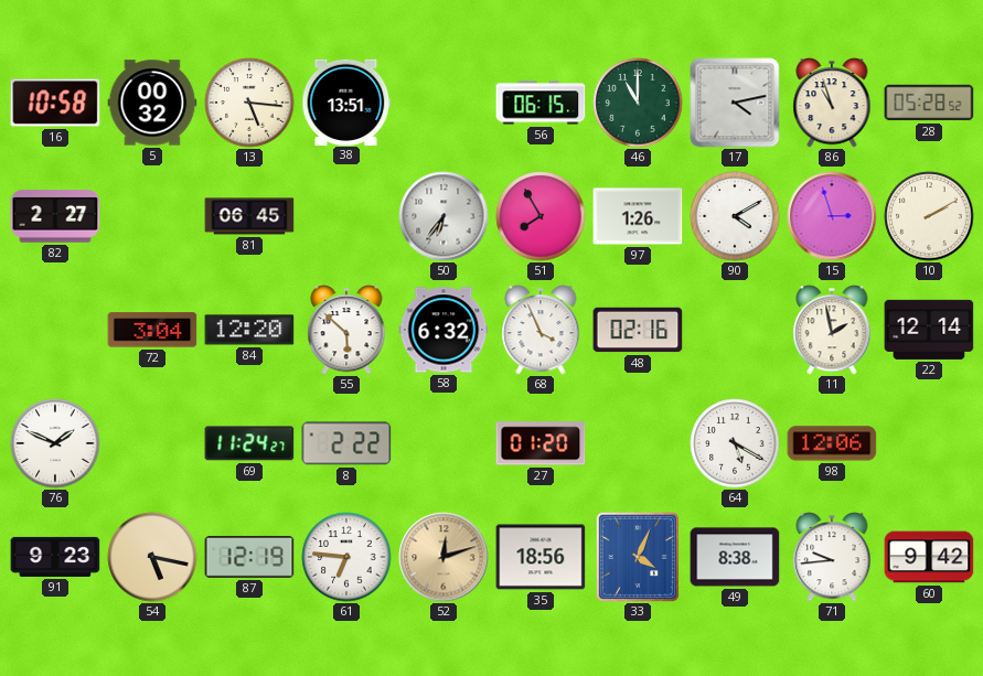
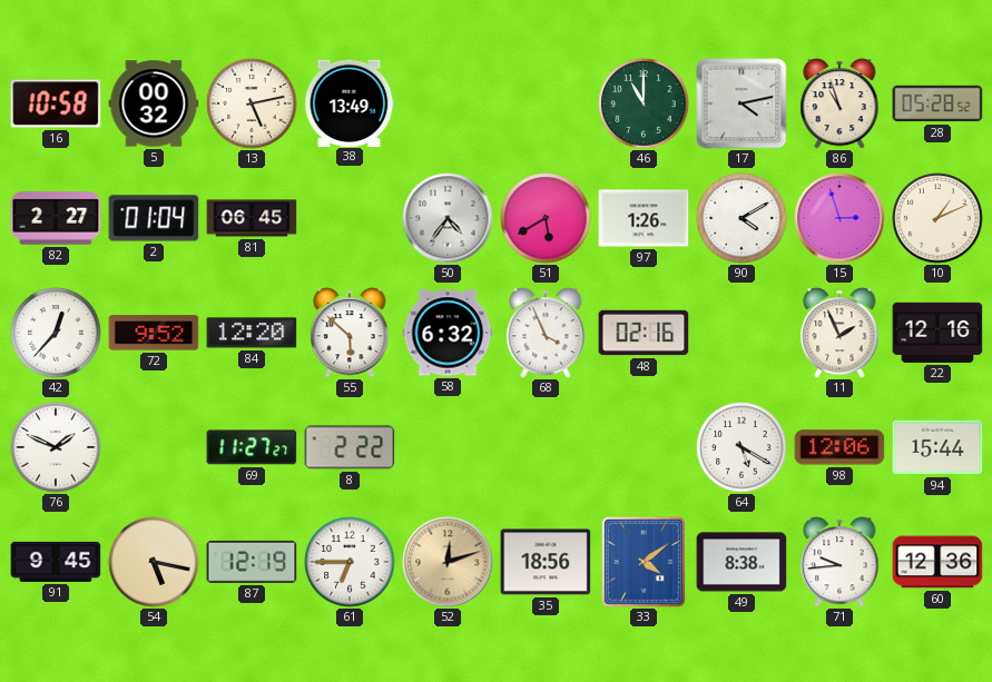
13: 5:16 -> 5:13
38: 13:51 -> 13:49
56: 06:15 -> none
2: none -> 01:04
50: 6:36 -> 4:36
51: 7:55 -> 5:40
10: 2:10 -> 1:11
42: none -> 12:37
72: 3:04 -> 9:52
11: 1:58 -> 1:56
22: 12:14 -> 12:16
69: 11:24 -> 11:27
27: 01:20 -> none
94: none -> 15:44
91: 9:23 -> 9:45
61: 6:46 -> 6:45
33: 4:04 -> 4:09
60: 9:42 -> 12:36
